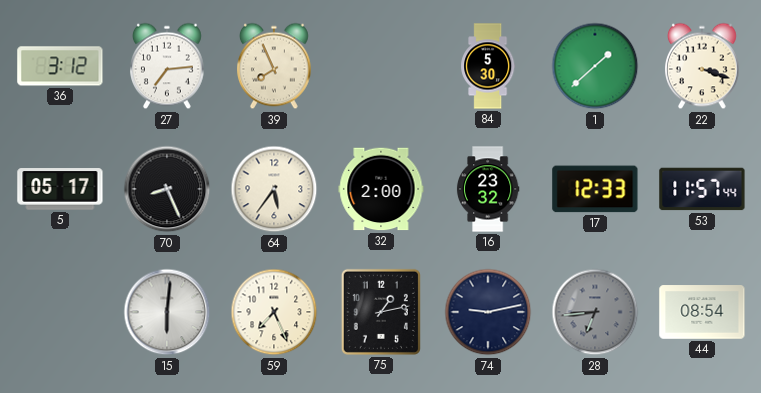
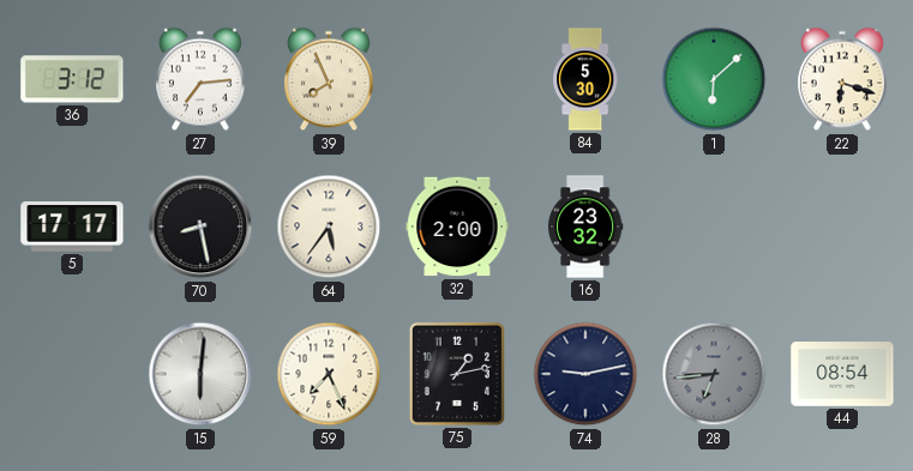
1: 1:38 -> 6:08
22: 3:18 -> 6:18
5: 05:17 -> 17:17
70: 8:26 -> 8:28
17: 12:33 -> none
53: 11:57 -> none
